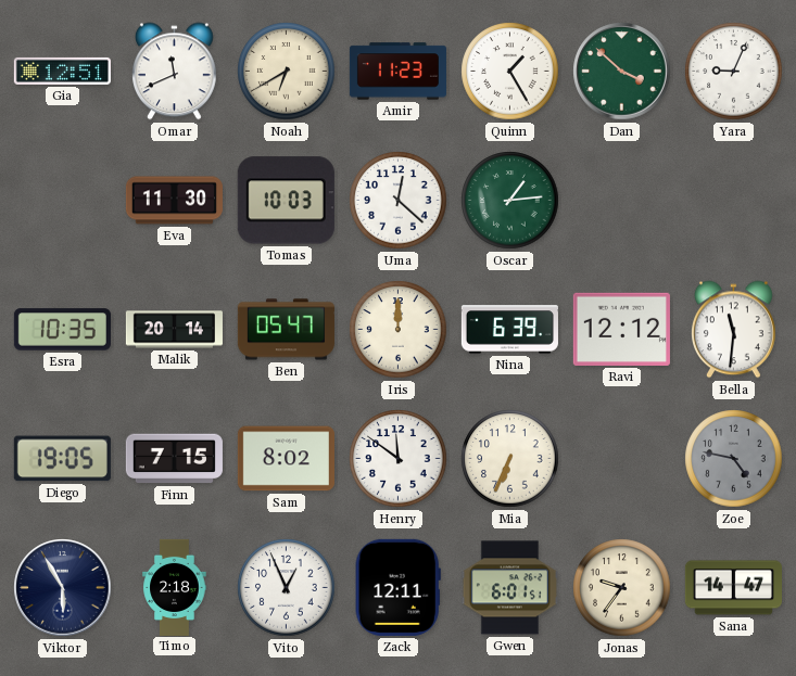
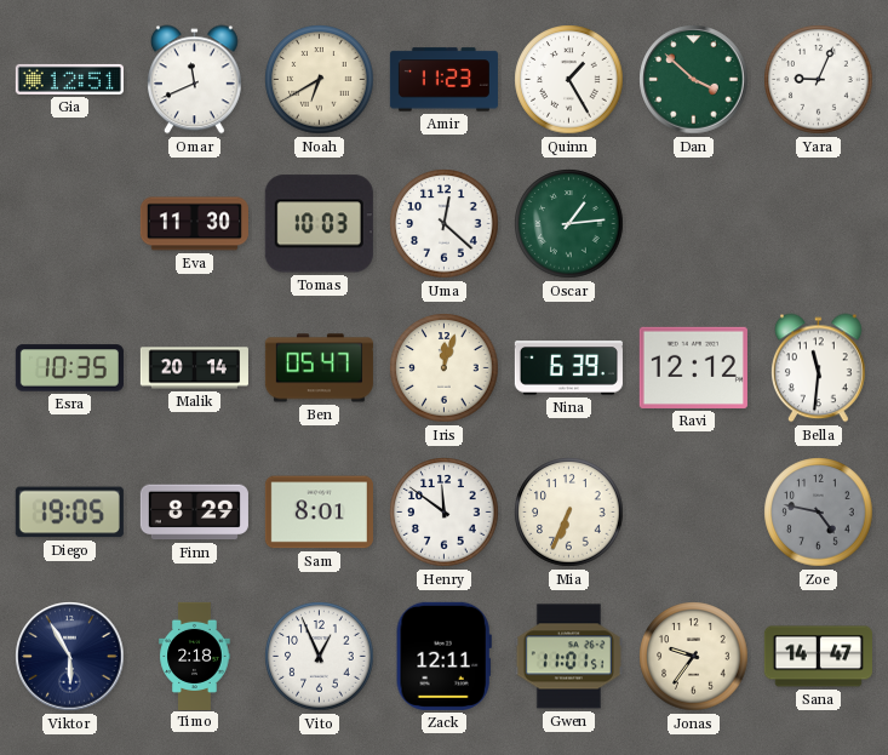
Iris: 12:00 -> 12:03
Finn: 7:15 -> 8:29
Sam: 8:02 -> 8:01
Gwen: 6:01 -> 11:01
